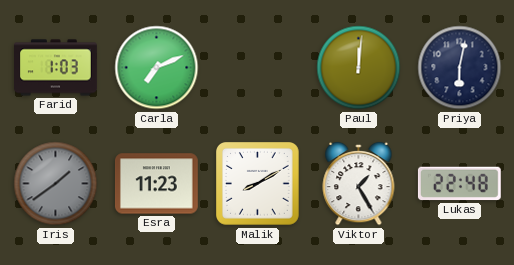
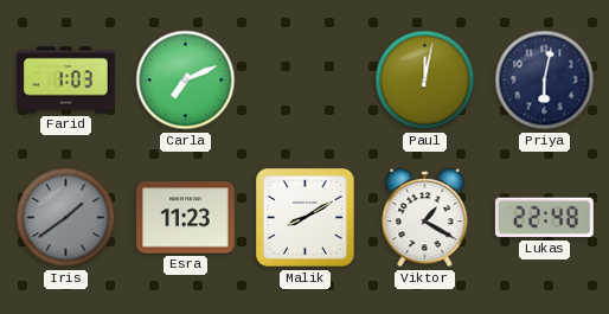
Paul: 12:01 -> 12:02
Viktor: 1:25 -> 1:20
